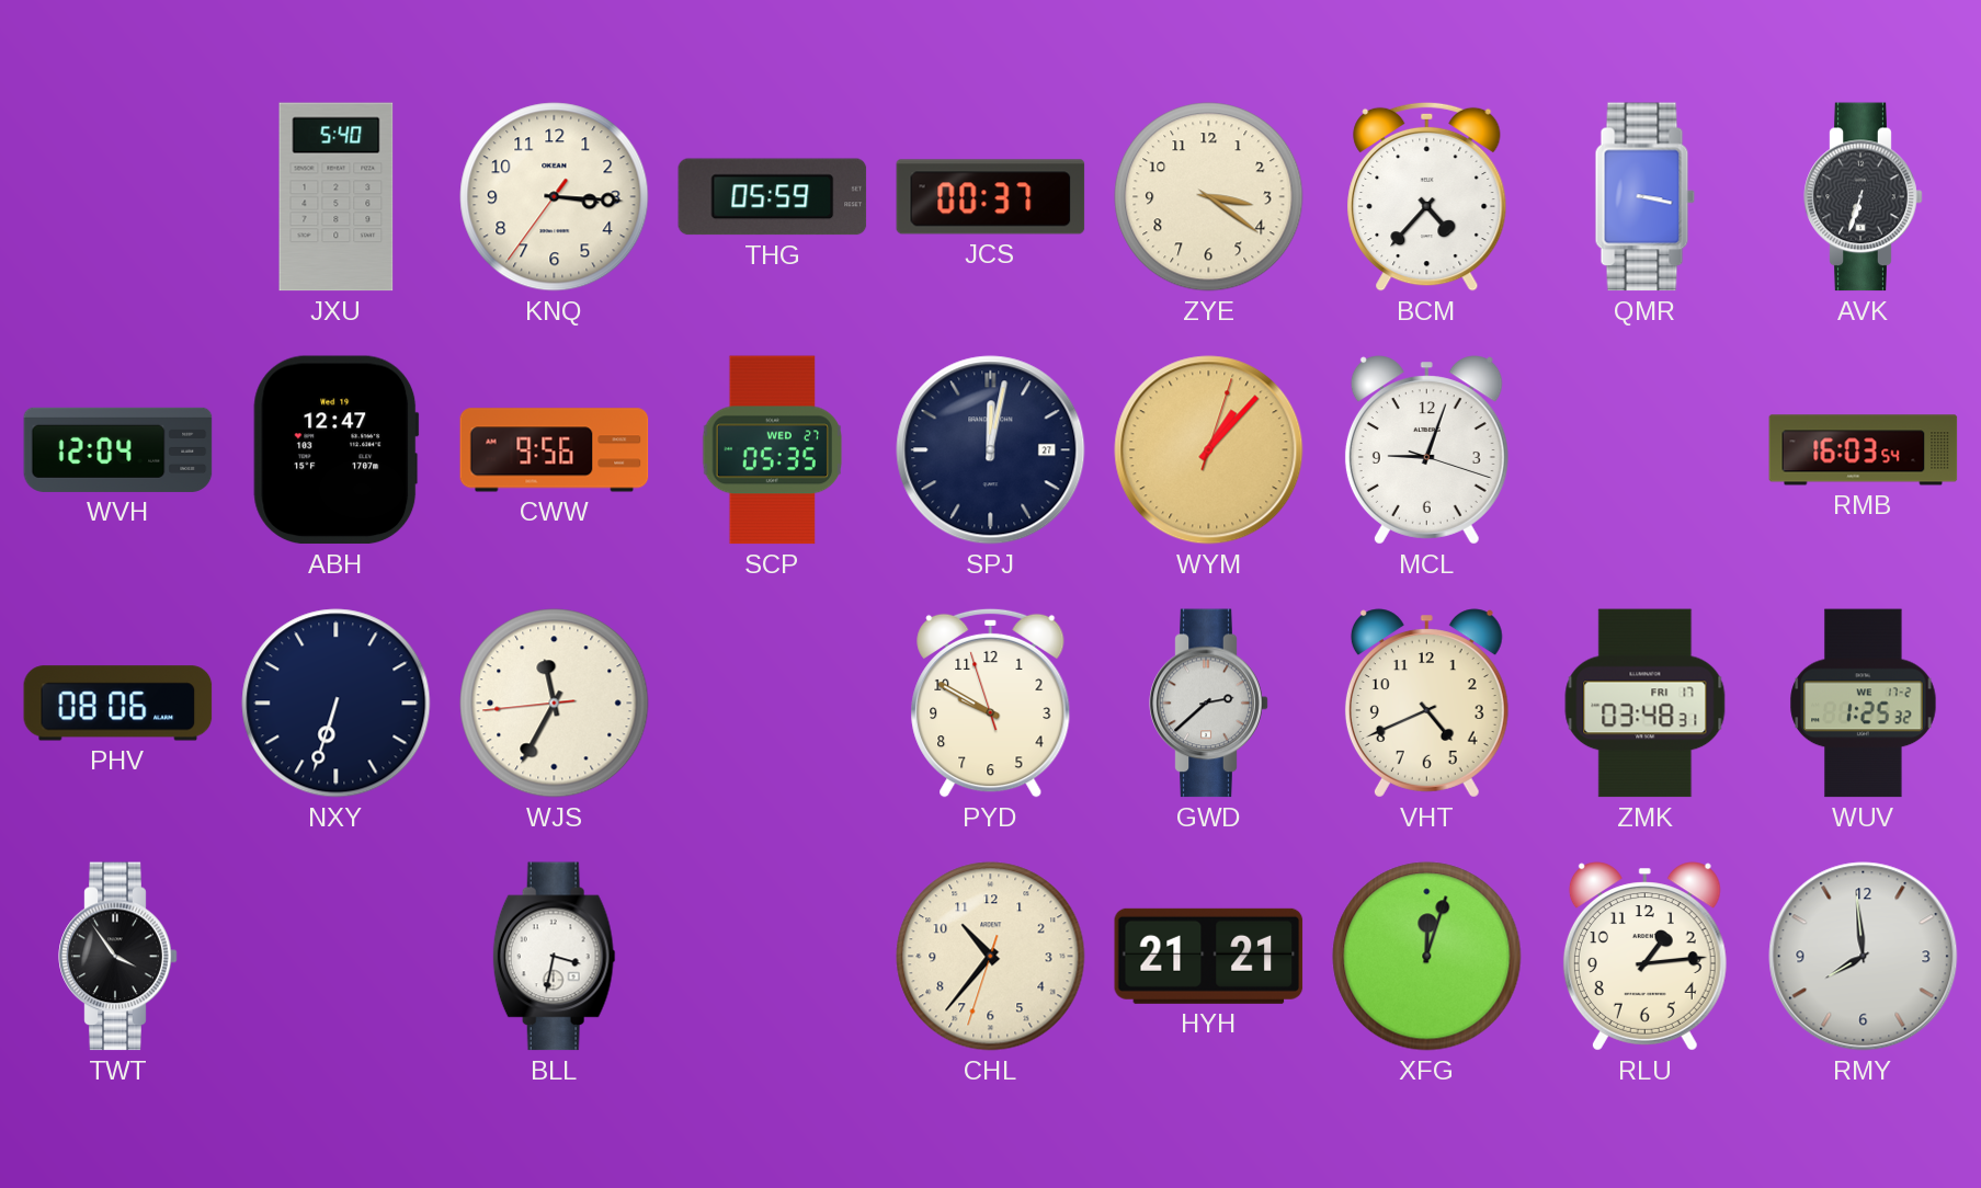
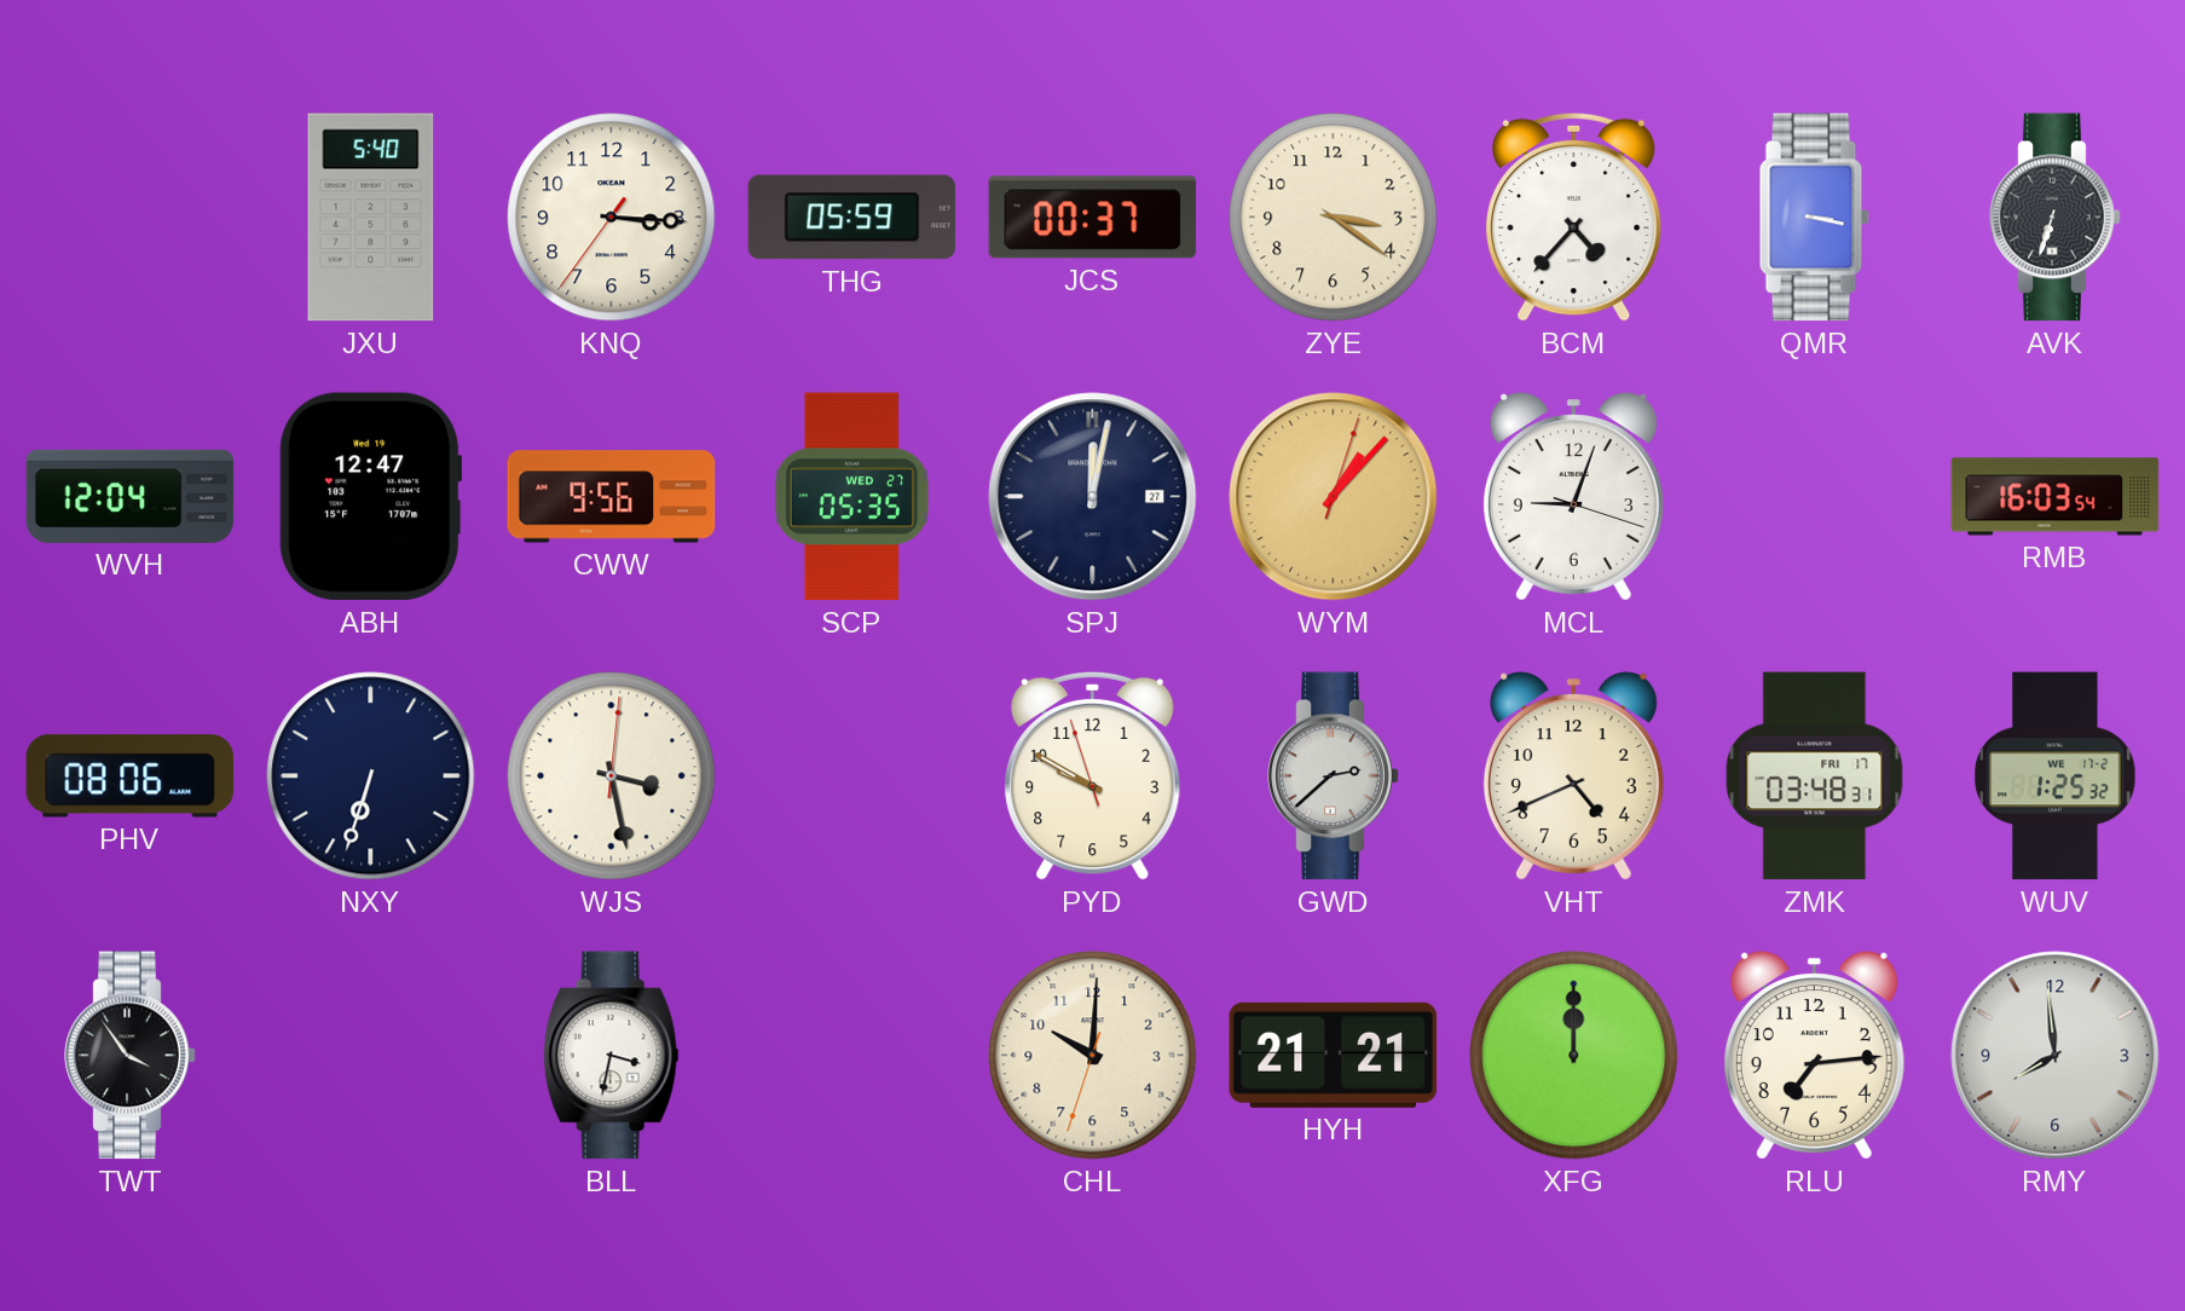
WJS: 11:34 -> 3:28
CHL: 10:36 -> 10:00
XFG: 12:03 -> 12:00
RLU: 1:14 -> 7:14
